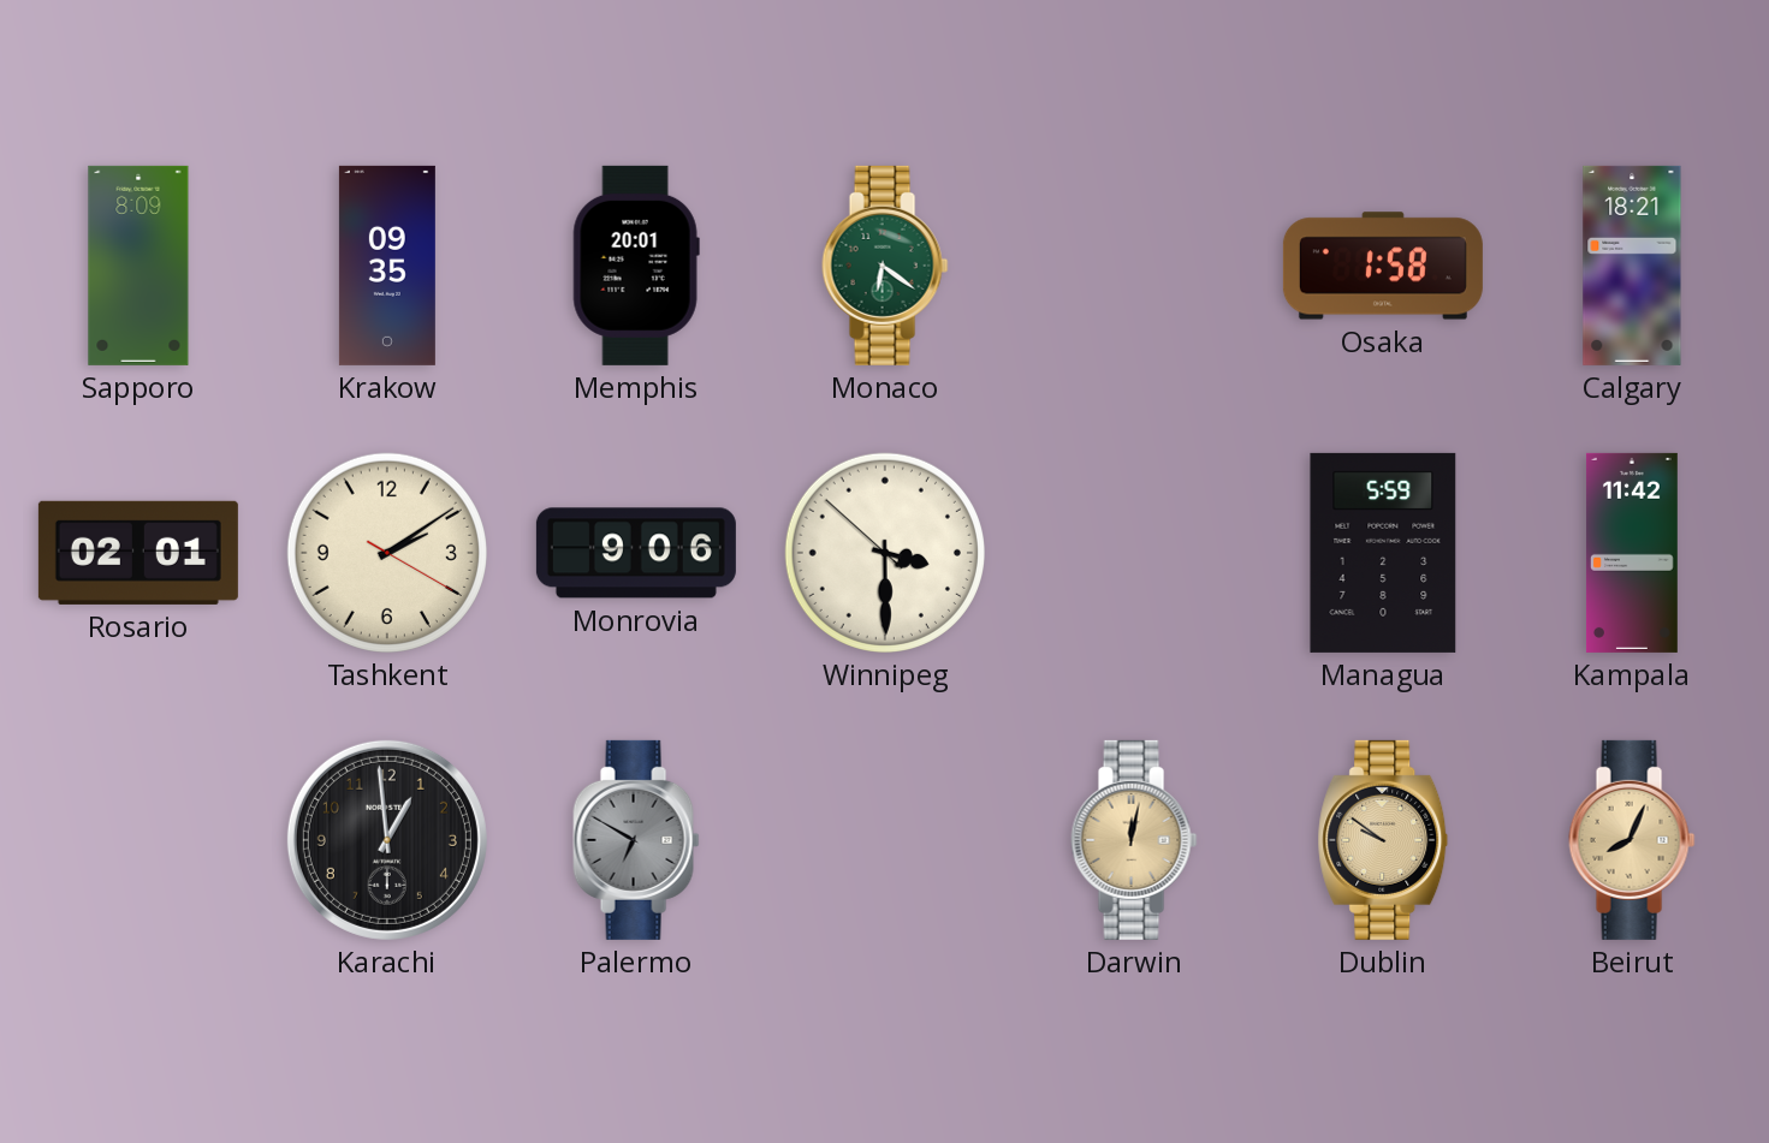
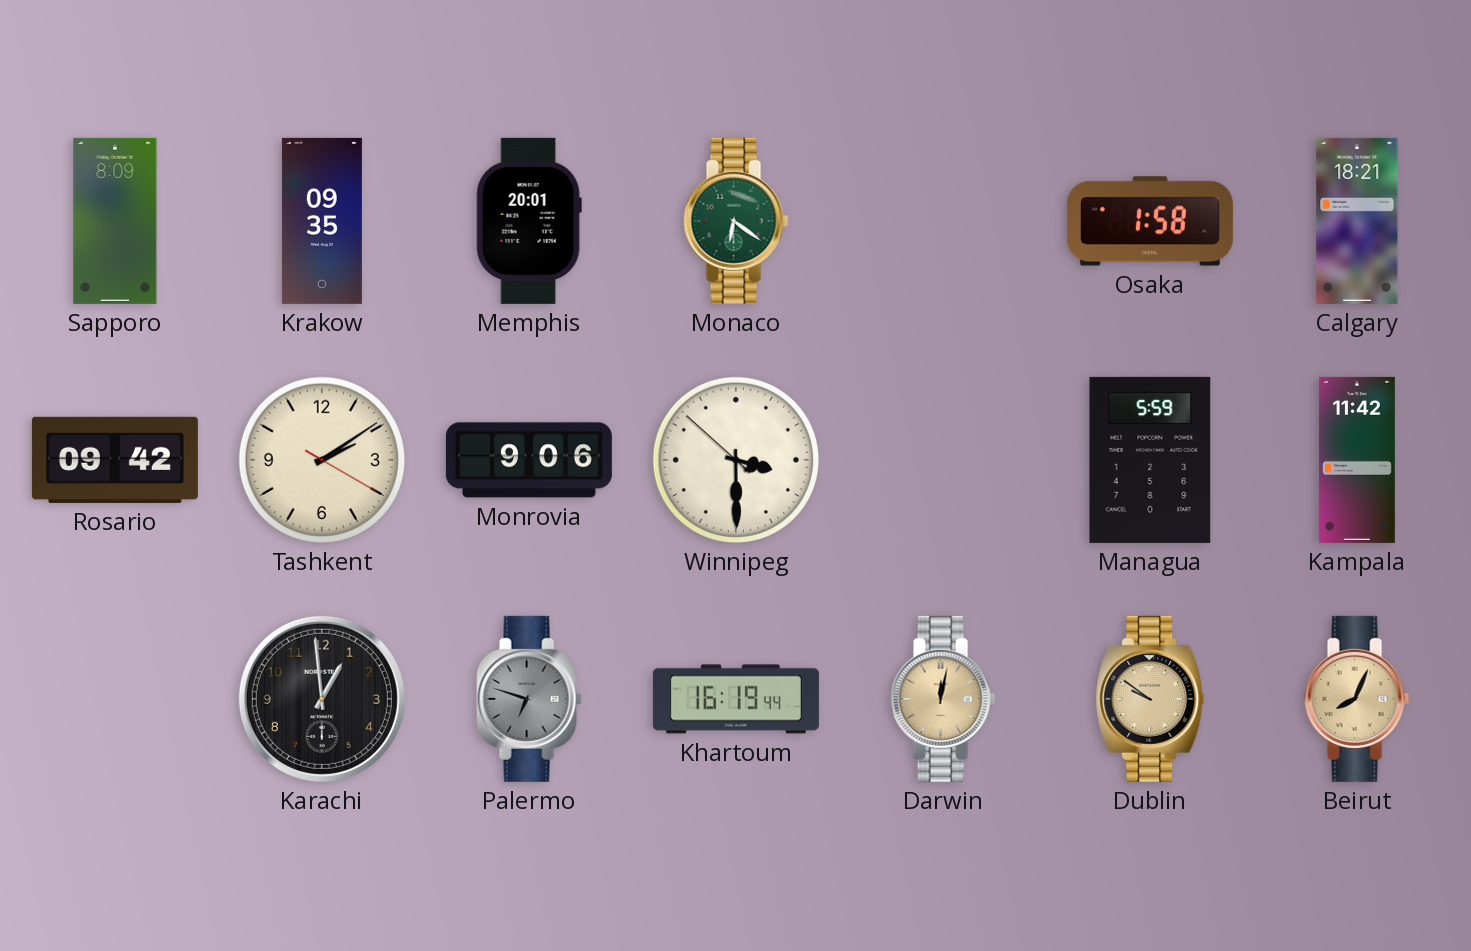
Rosario: 02:01 -> 09:42
Palermo: 6:50 -> 6:48
Khartoum: none -> 16:19
